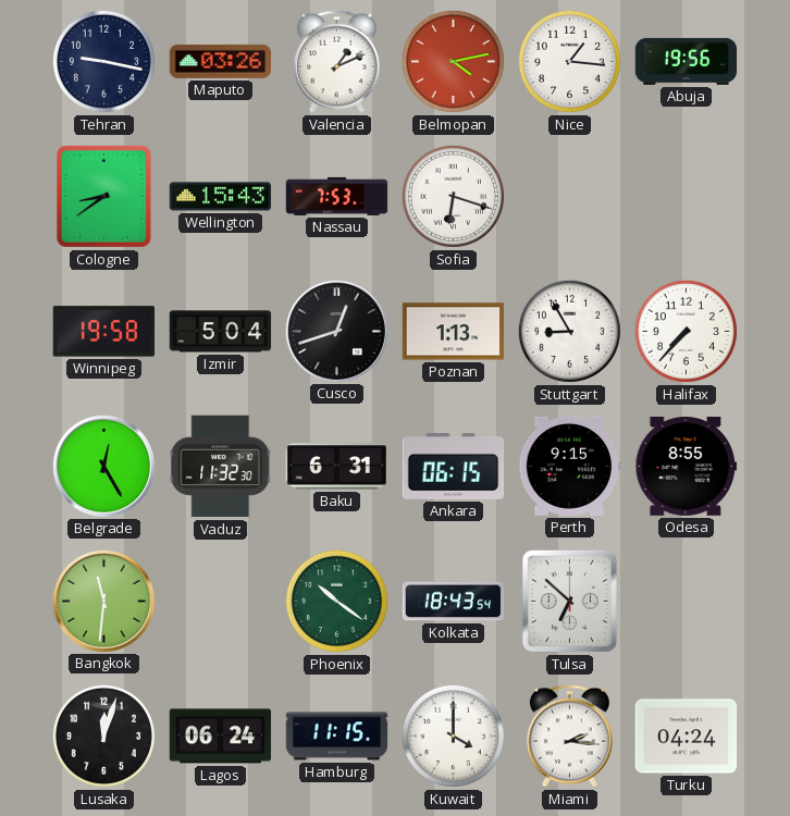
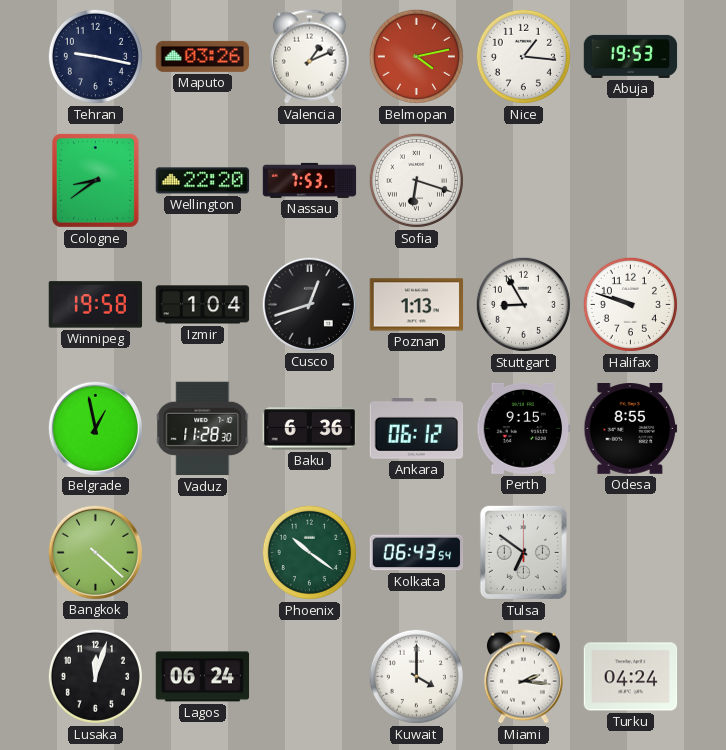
Abuja: 19:56 -> 19:53
Wellington: 15:43 -> 22:20
Izmir: 5:04 -> 1:04
Halifax: 7:37 -> 9:48
Belgrade: 12:25 -> 12:58
Vaduz: 11:32 -> 11:28
Baku: 6:31 -> 6:36
Ankara: 06:15 -> 06:12
Bangkok: 11:31 -> 4:22
Kolkata: 18:43 -> 06:43
Tulsa: 6:52 -> 6:51
Hamburg: 11:15 -> none
